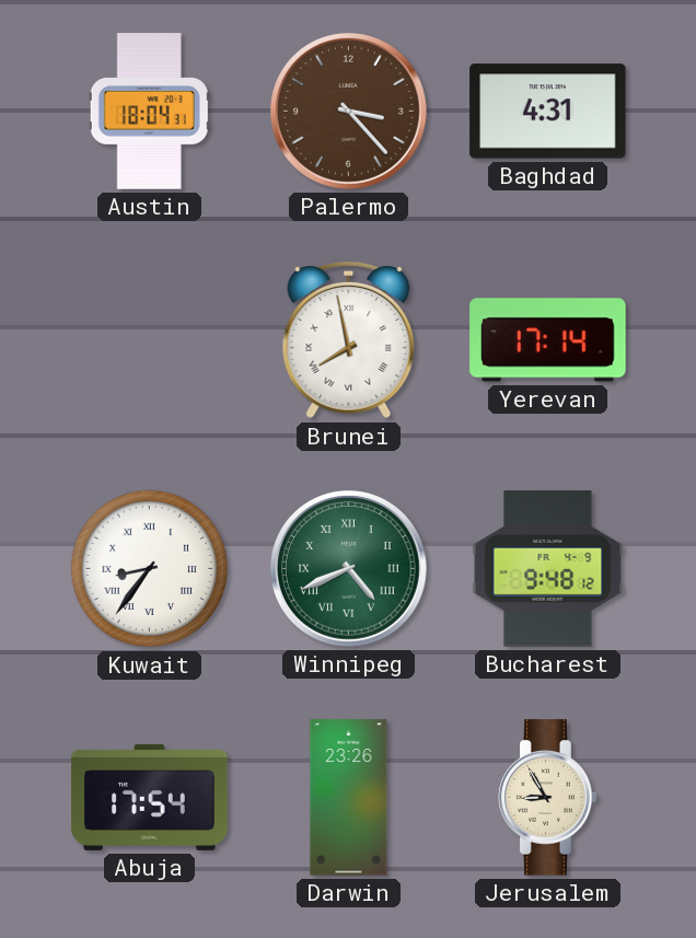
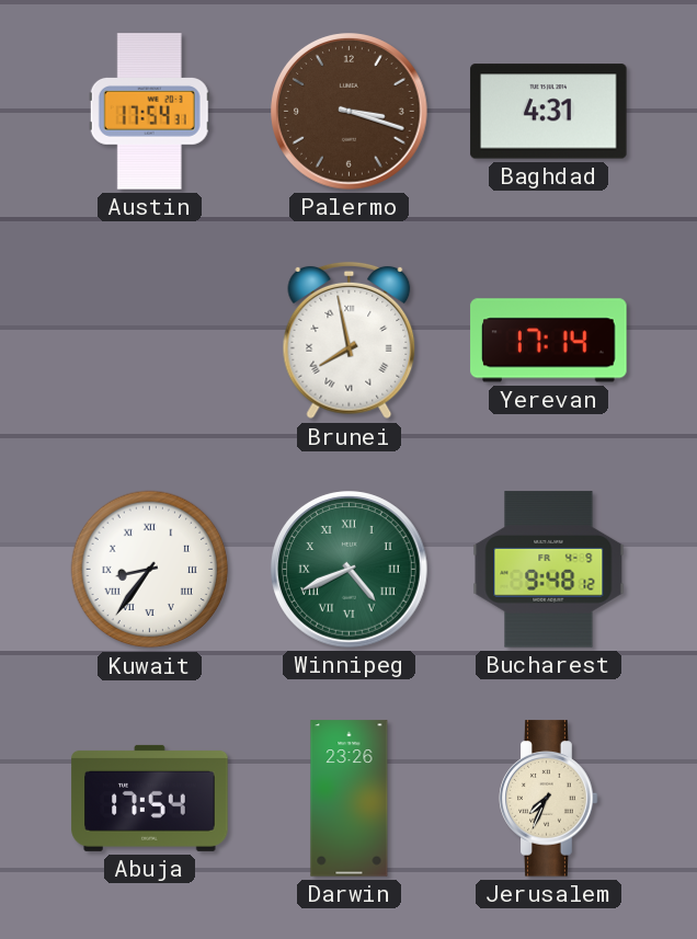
Austin: 18:04 -> 17:54
Palermo: 3:23 -> 3:18
Jerusalem: 8:55 -> 7:34
